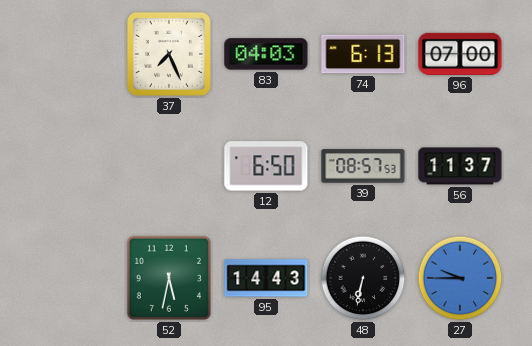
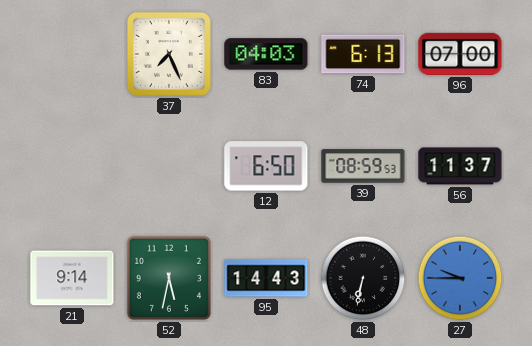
39: 08:57 -> 08:59
21: none -> 9:14
